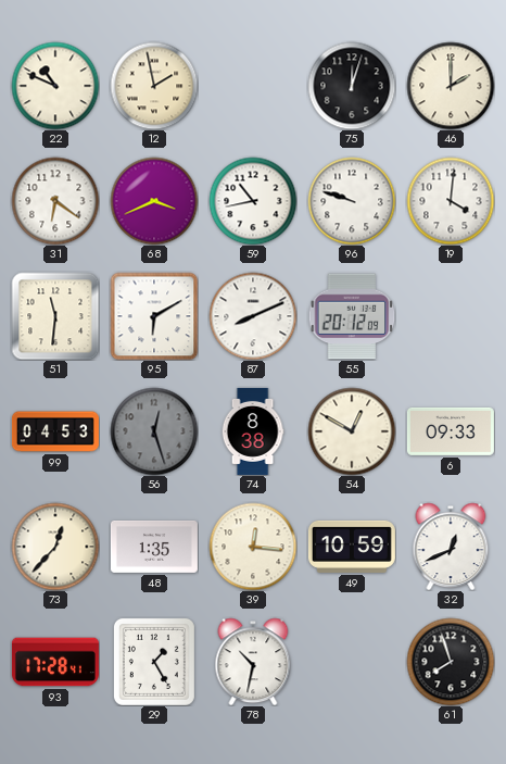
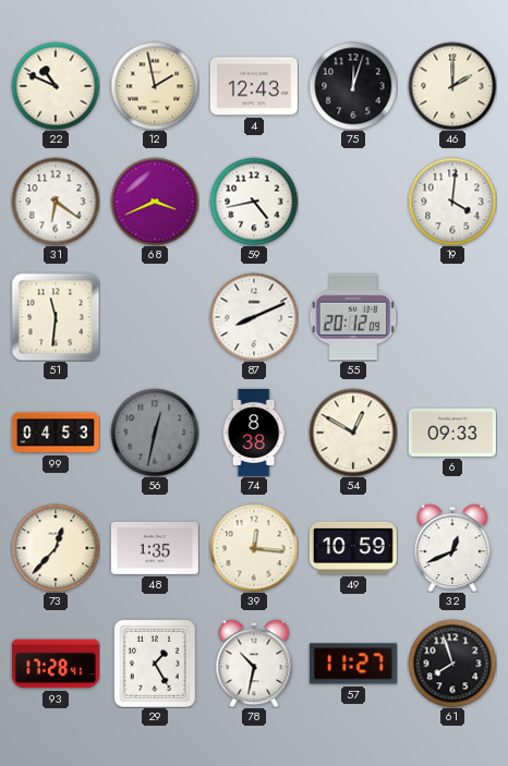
4: none -> 12:43
59: 10:43 -> 4:43
96: 9:48 -> none
95: 6:10 -> none
56: 12:27 -> 12:32
57: none -> 11:27
